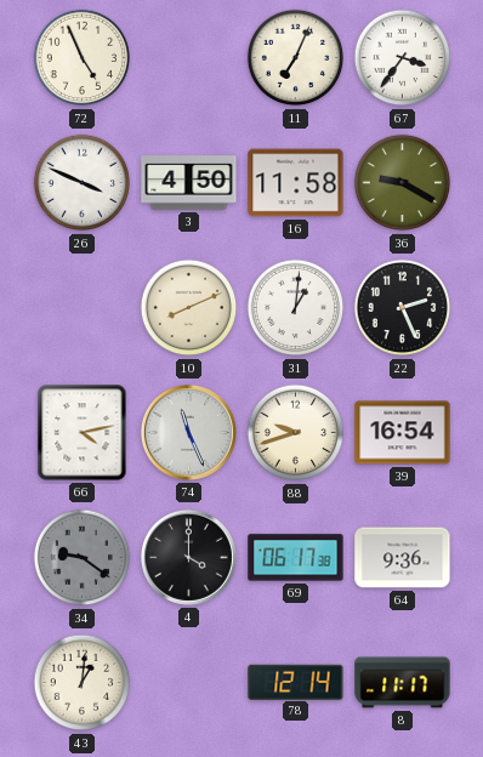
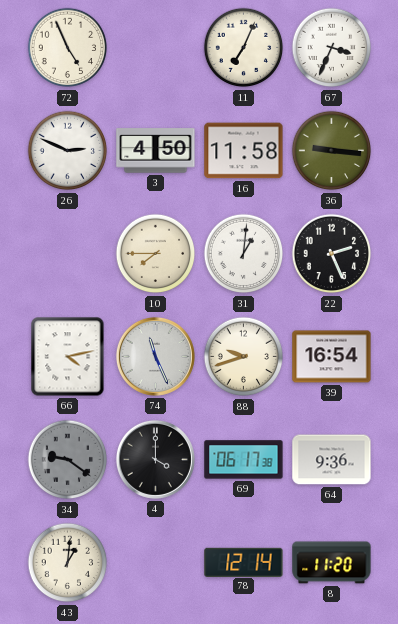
67: 3:36 -> 3:34
26: 3:49 -> 2:49
36: 9:20 -> 9:16
10: 8:11 -> 7:45
8: 11:17 -> 11:20
